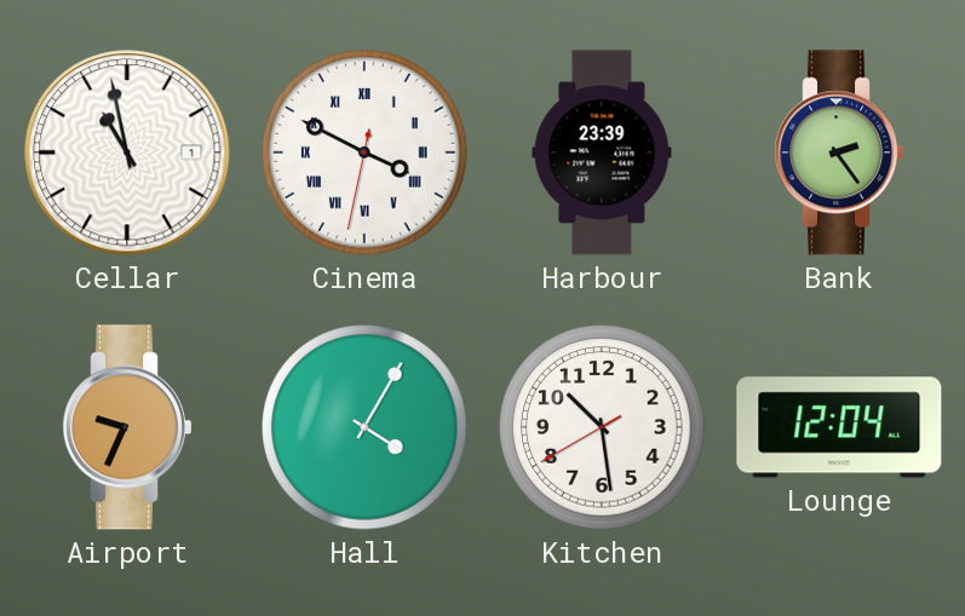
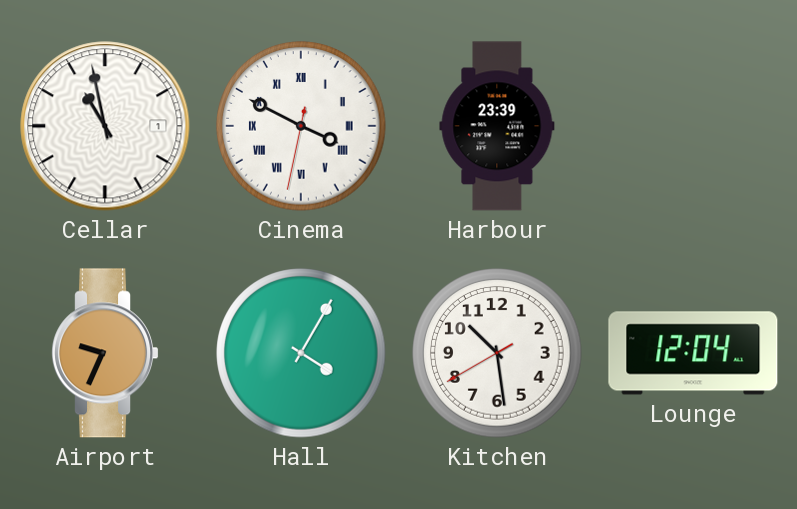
Bank: 2:24 -> none
